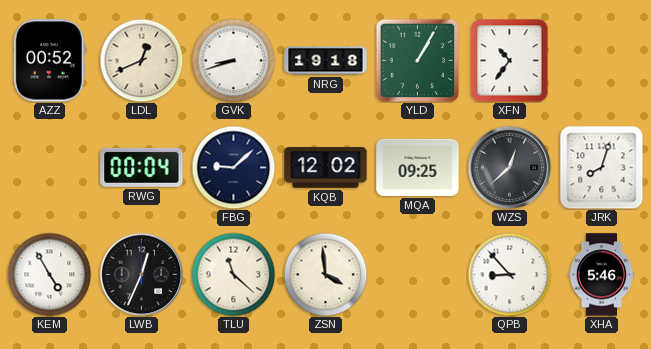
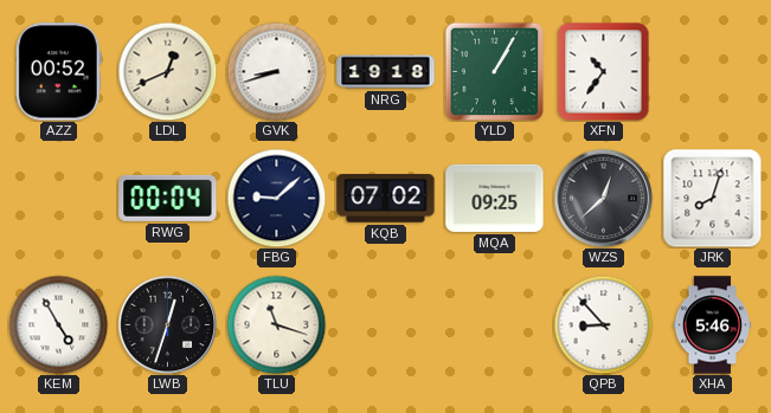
KQB: 12:02 -> 07:02
LWB: 12:34 -> 12:33
TLU: 11:22 -> 11:18
ZSN: 3:59 -> none
